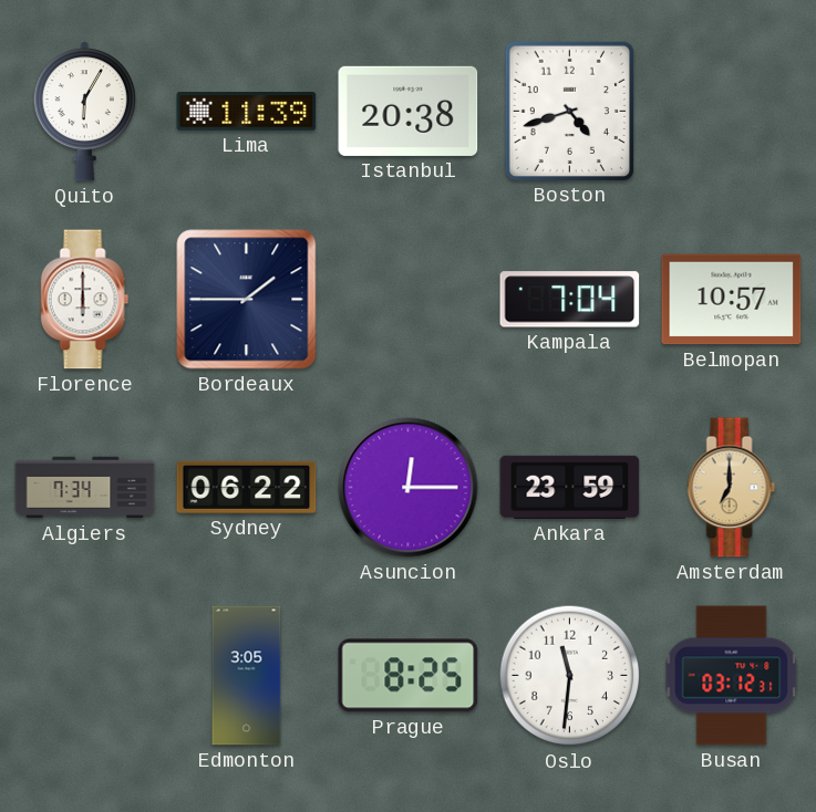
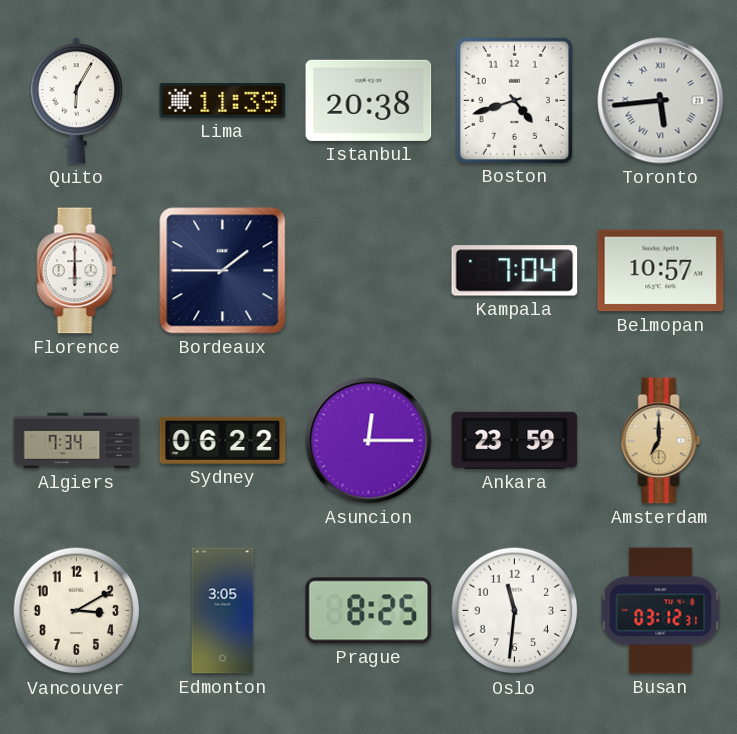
Toronto: none -> 5:44
Vancouver: none -> 3:10
